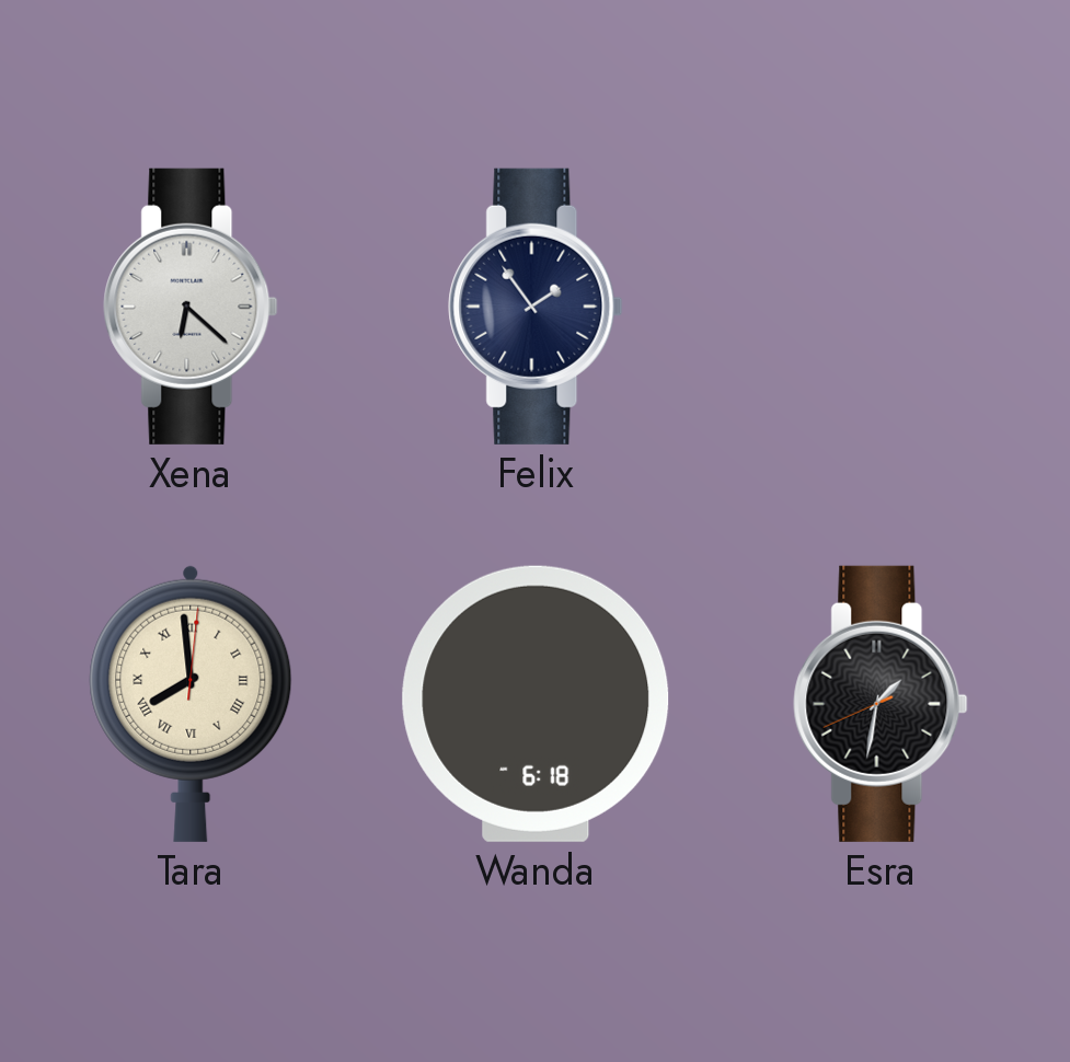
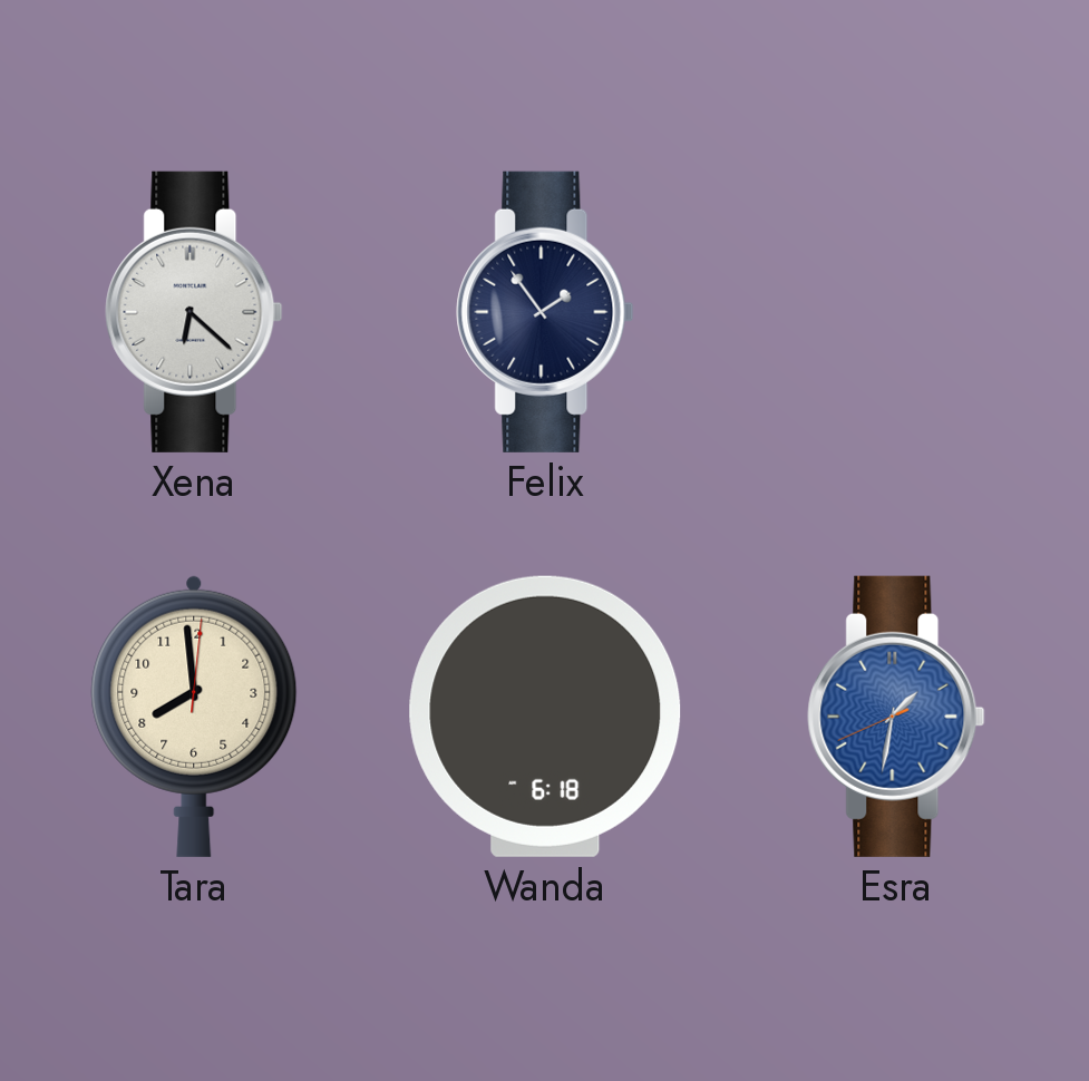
Tara numerals: Roman -> Arabic
Esra dial: black -> blue
